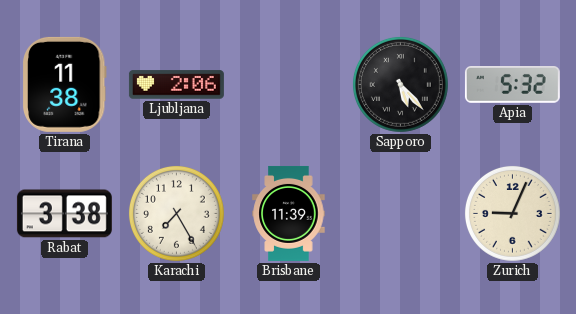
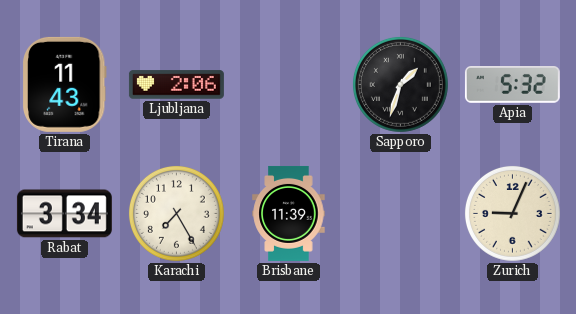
Tirana: 11:38 -> 11:43
Sapporo: 5:23 -> 1:33
Rabat: 3:38 -> 3:34
